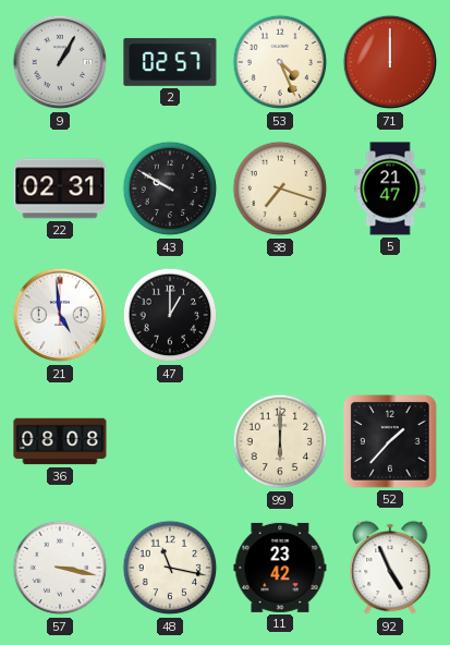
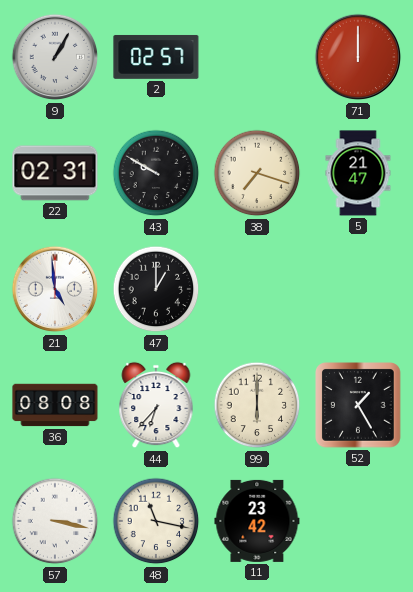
53: 4:26 -> none
44: none -> 6:37
52: 1:37 -> 1:25
92: 4:56 -> none
